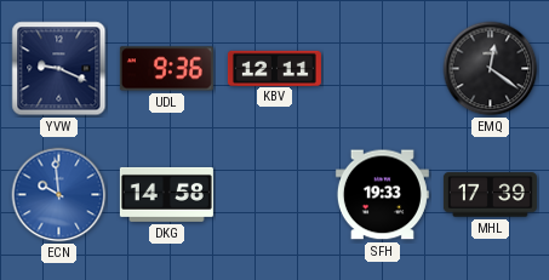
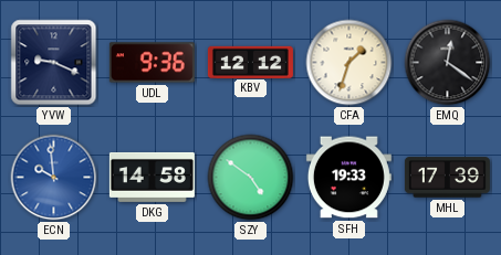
KBV: 12:11 -> 12:12
CFA: none -> 1:33
SZY: none -> 4:51
